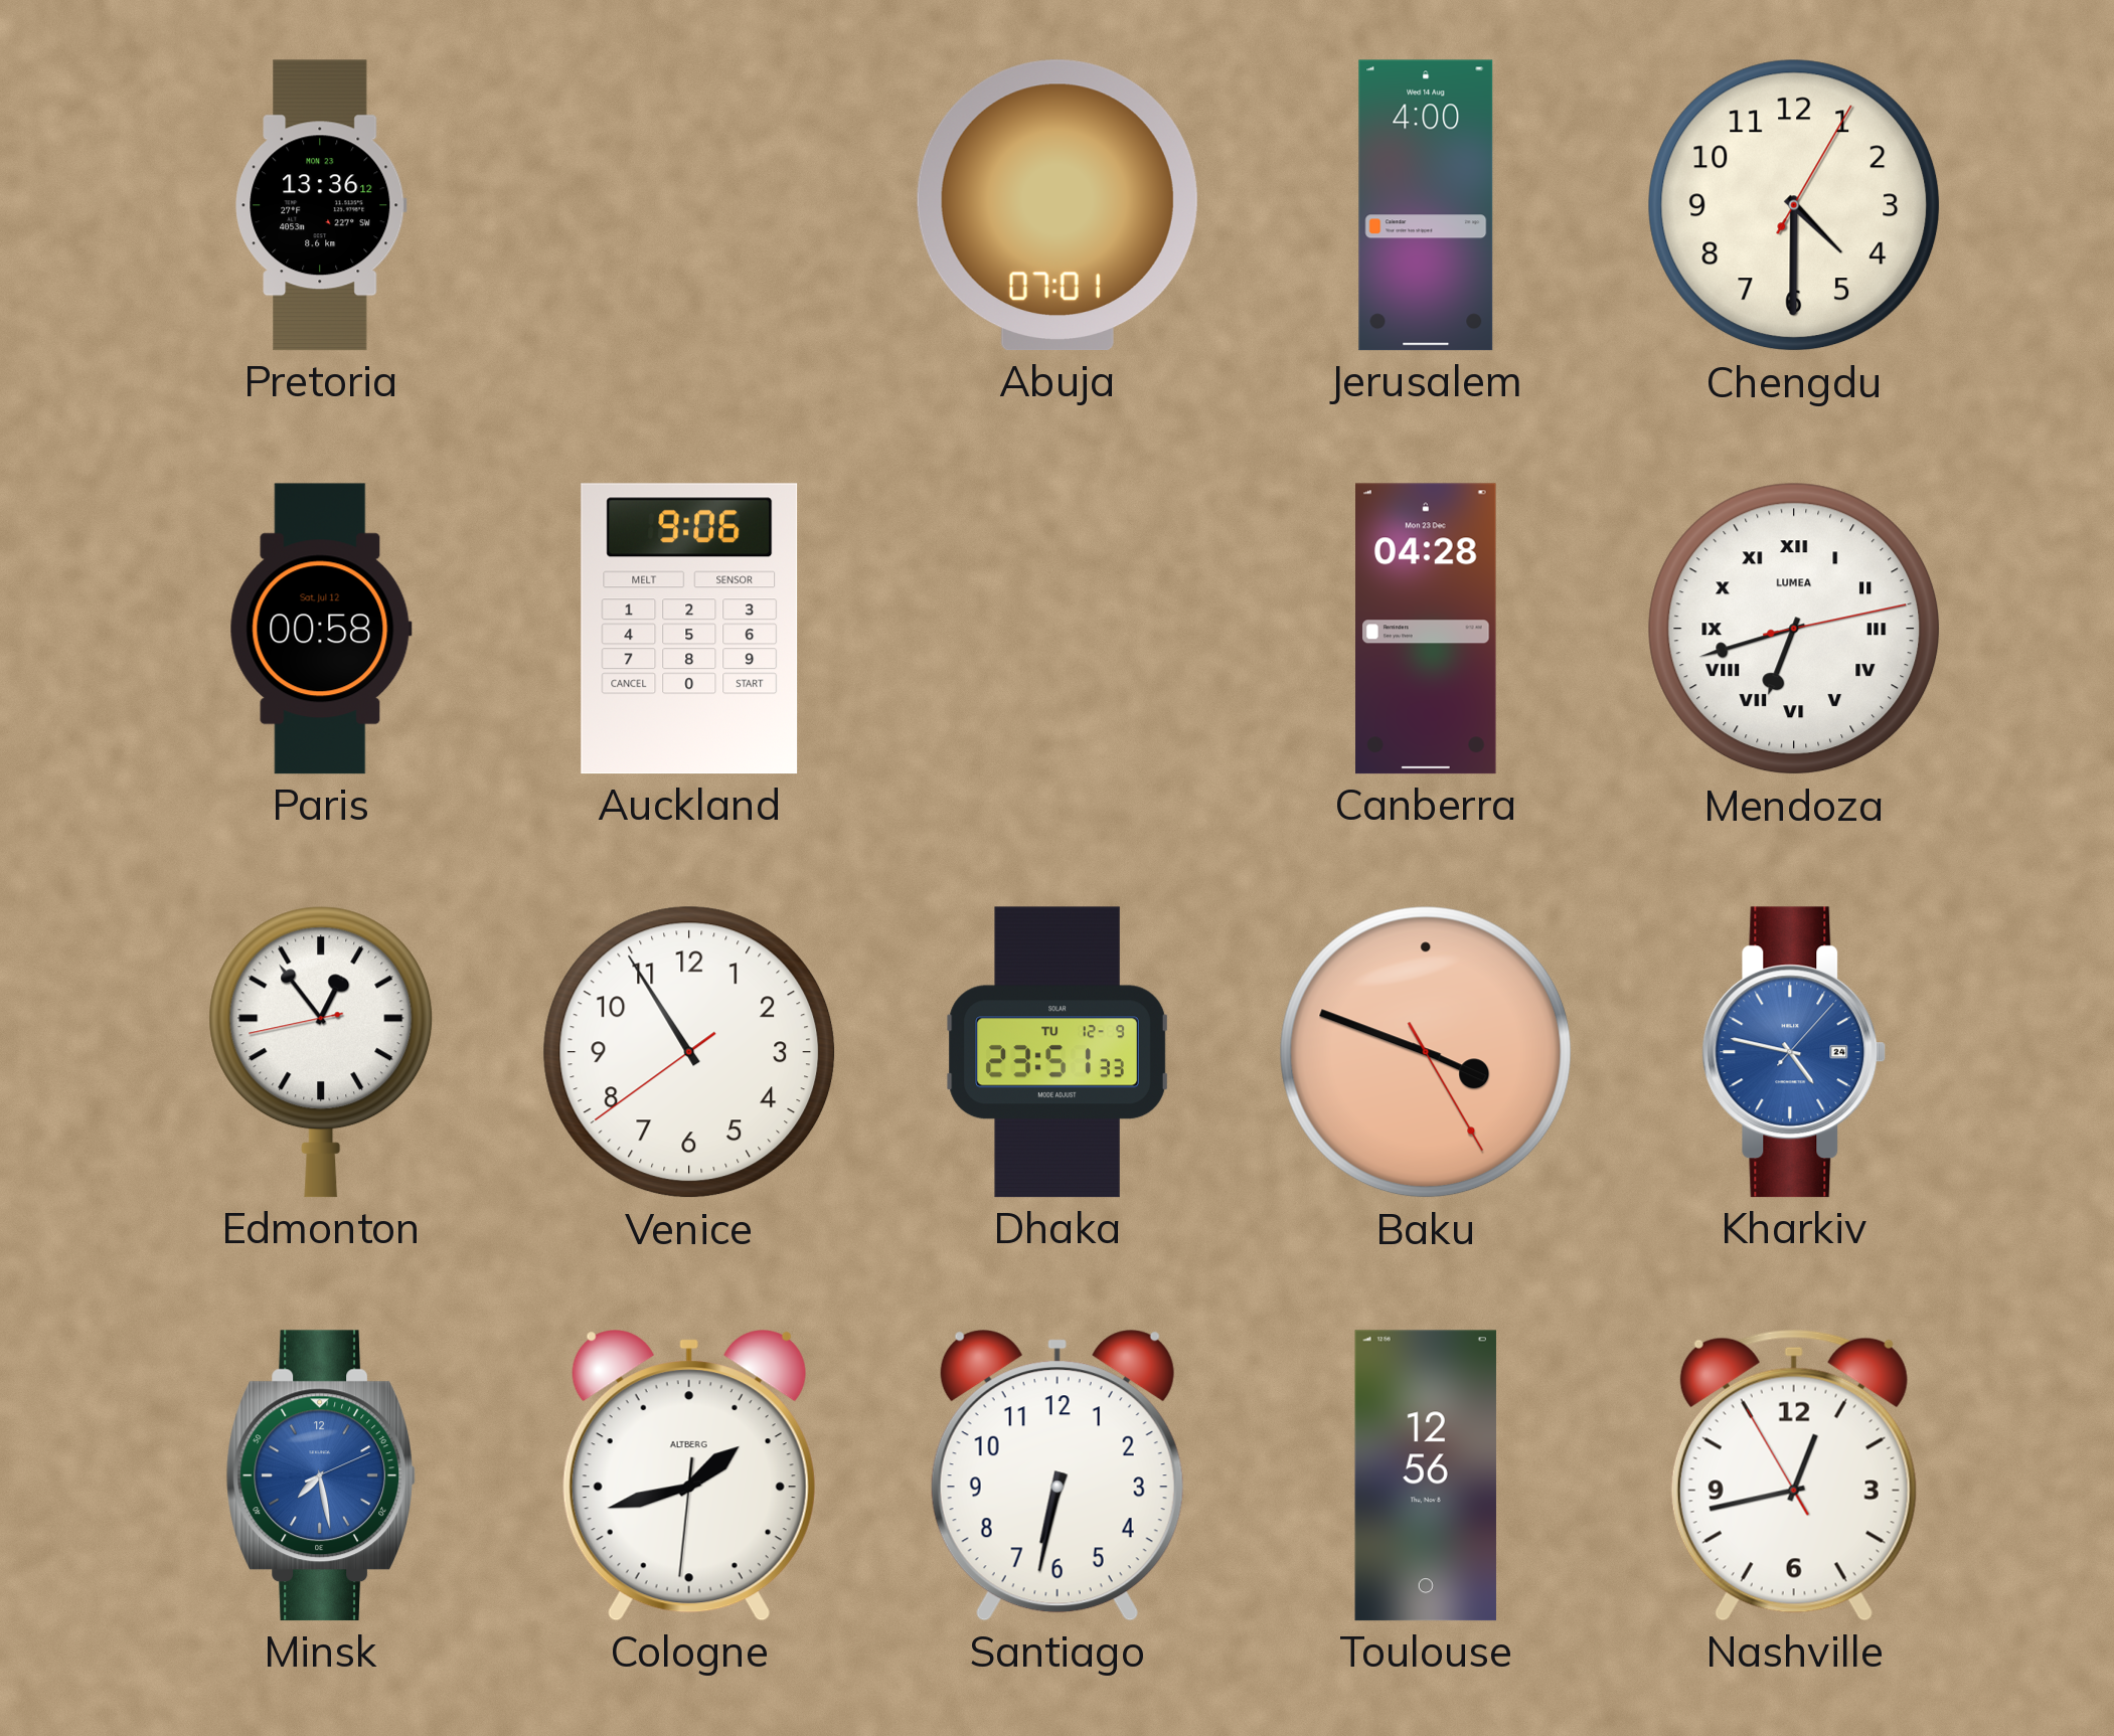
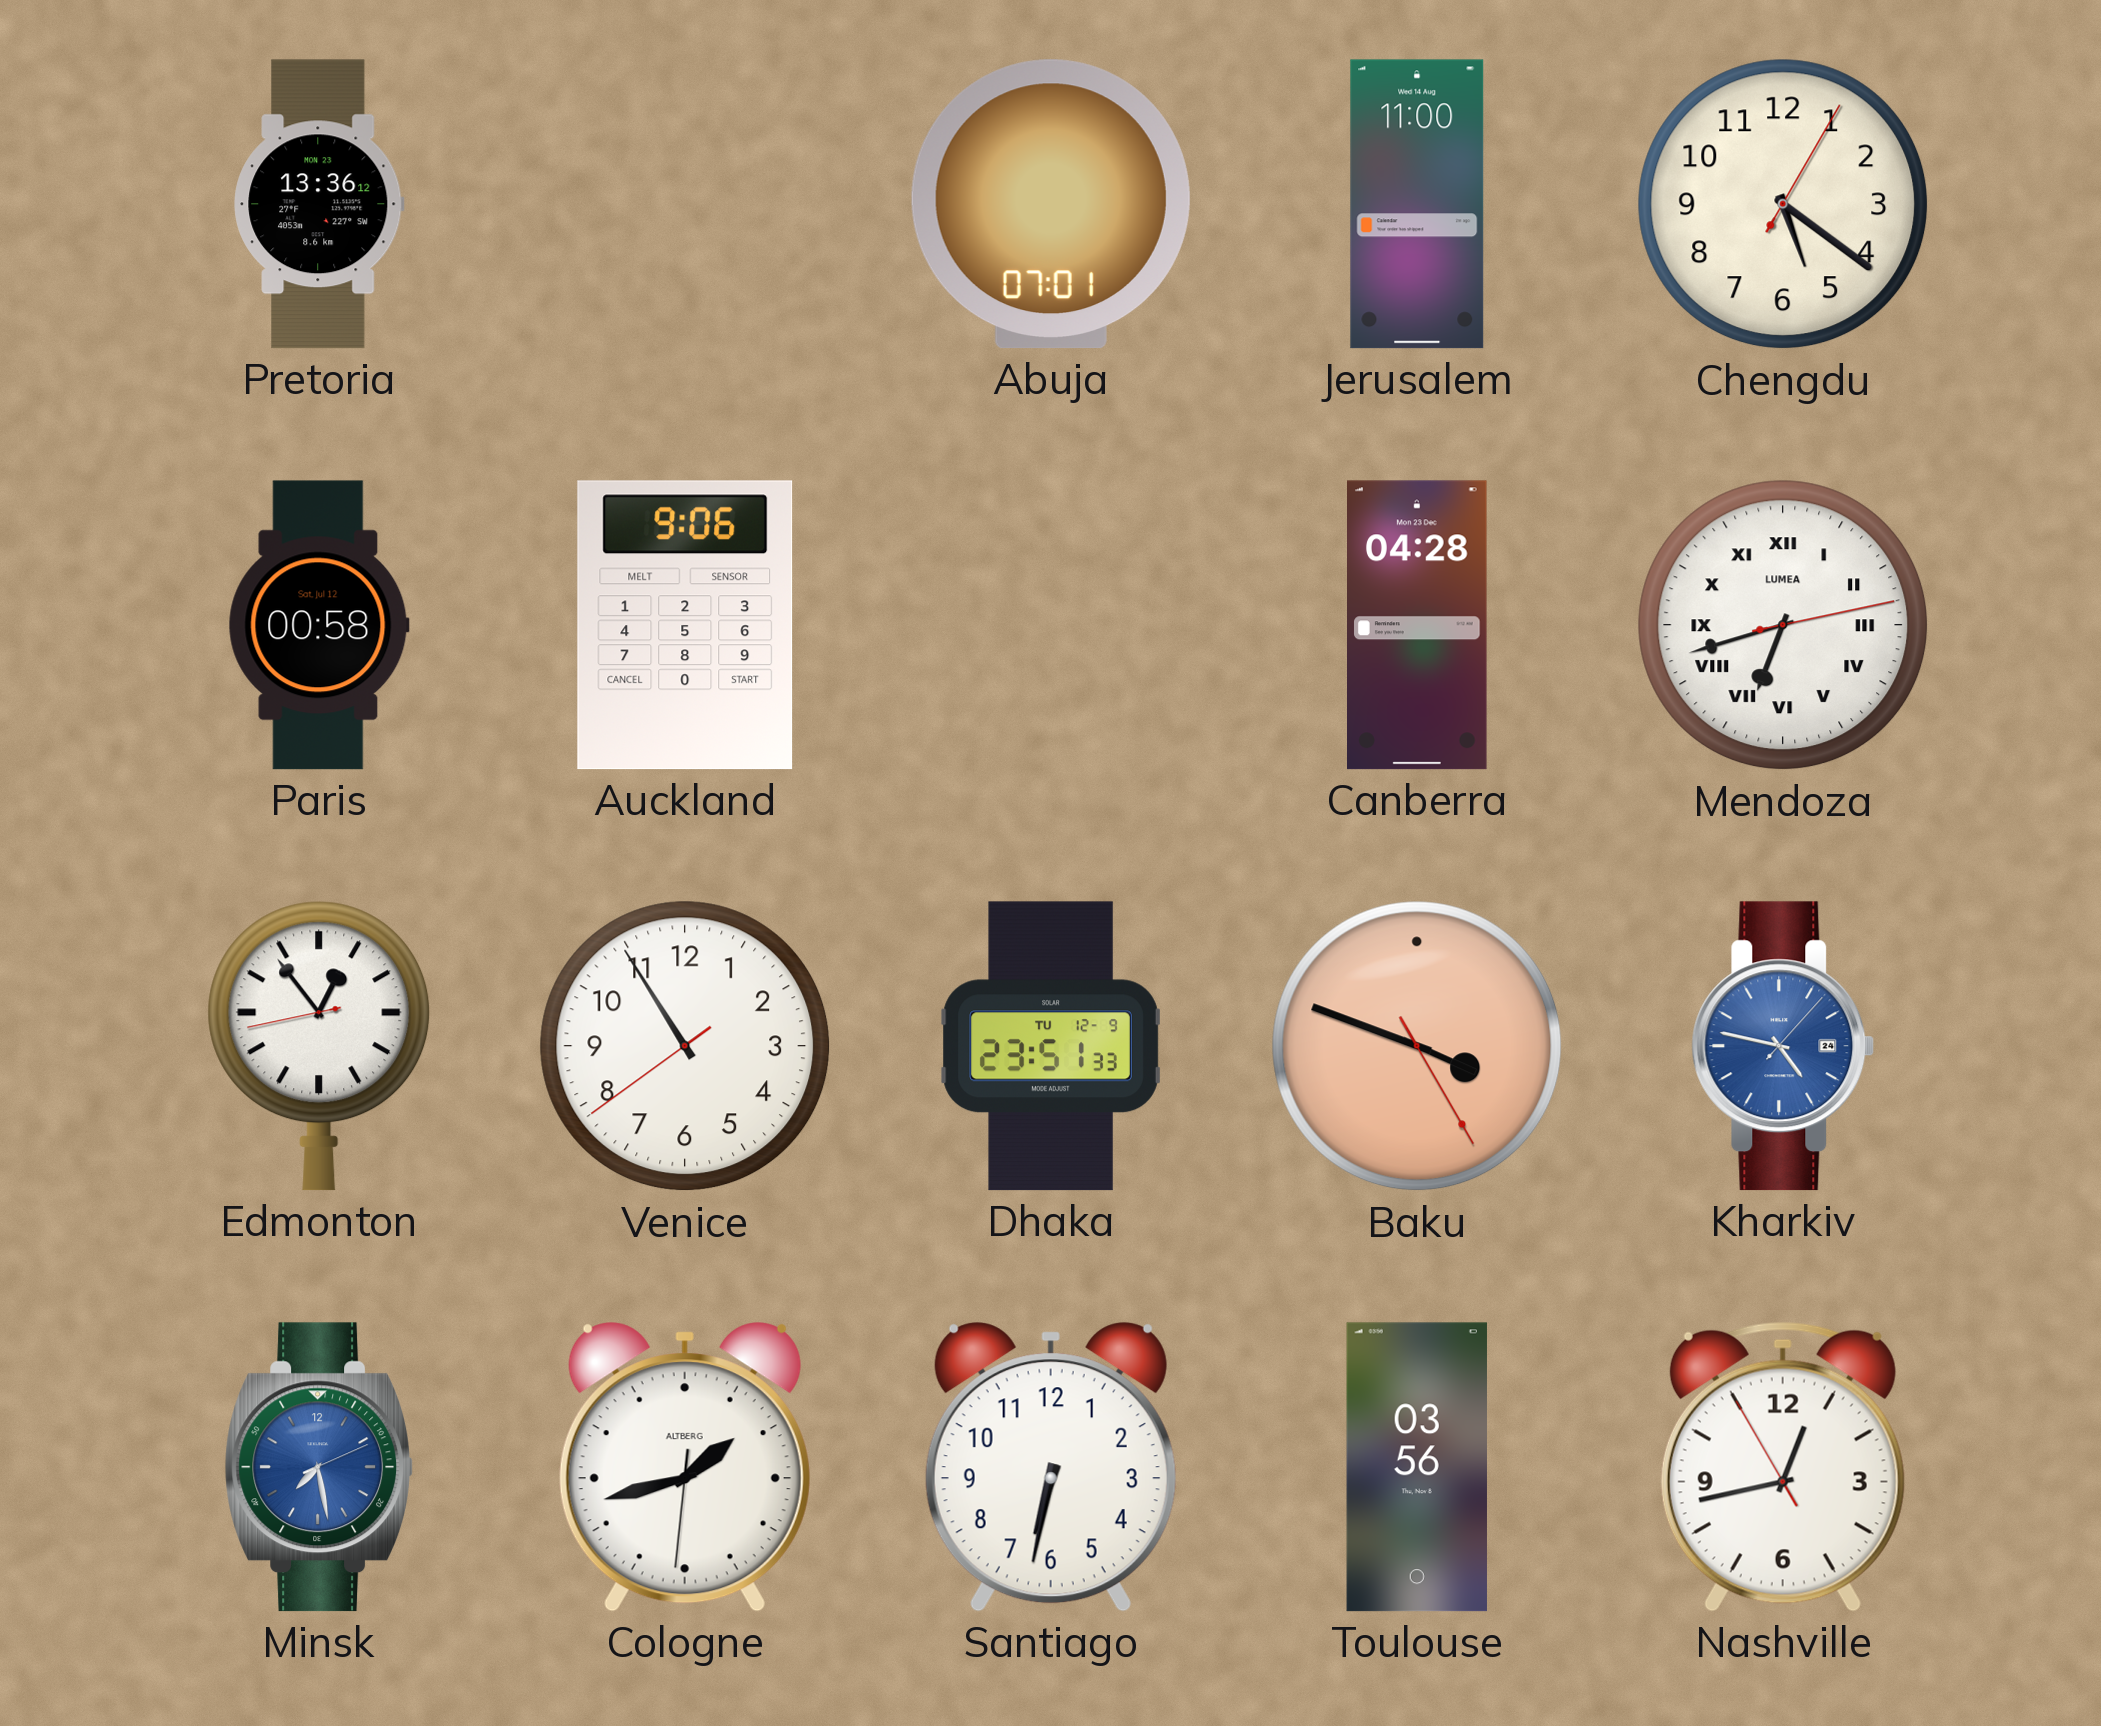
Jerusalem: 4:00 -> 11:00
Chengdu: 4:30 -> 5:21
Toulouse: 12:56 -> 03:56
